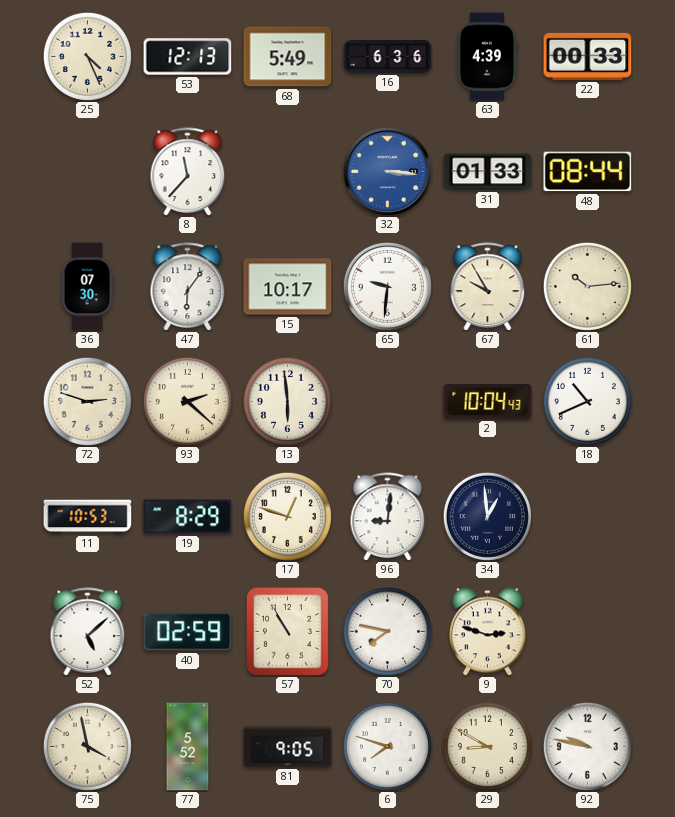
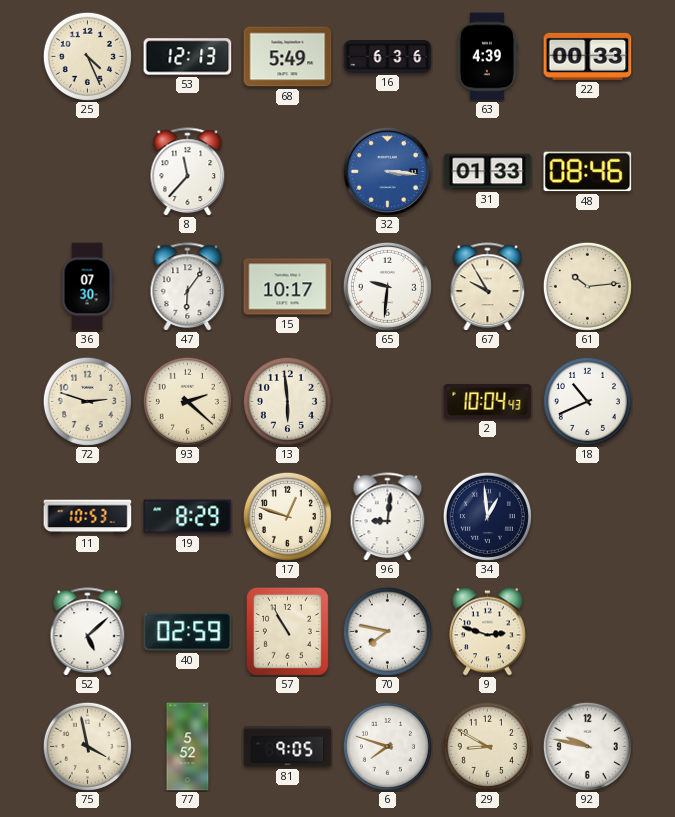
48: 08:44 -> 08:46
